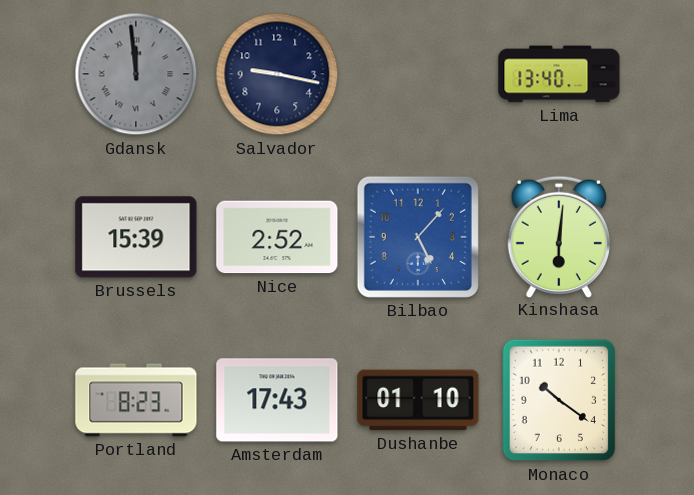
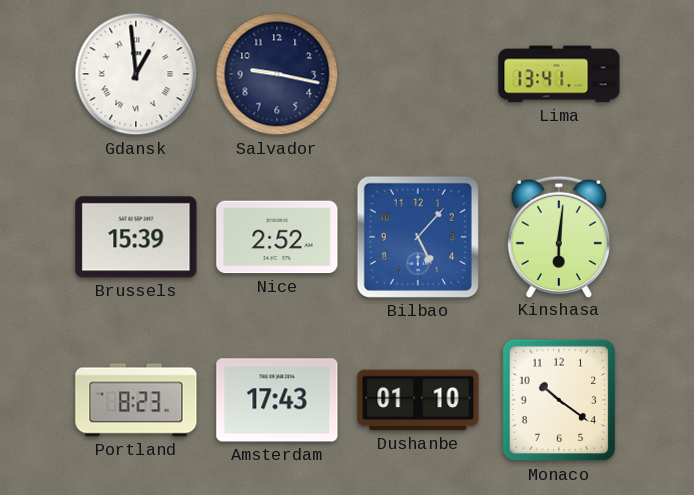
Gdansk: 11:59 -> 12:59
Gdansk dial: grey -> white
Lima: 13:40 -> 13:41
